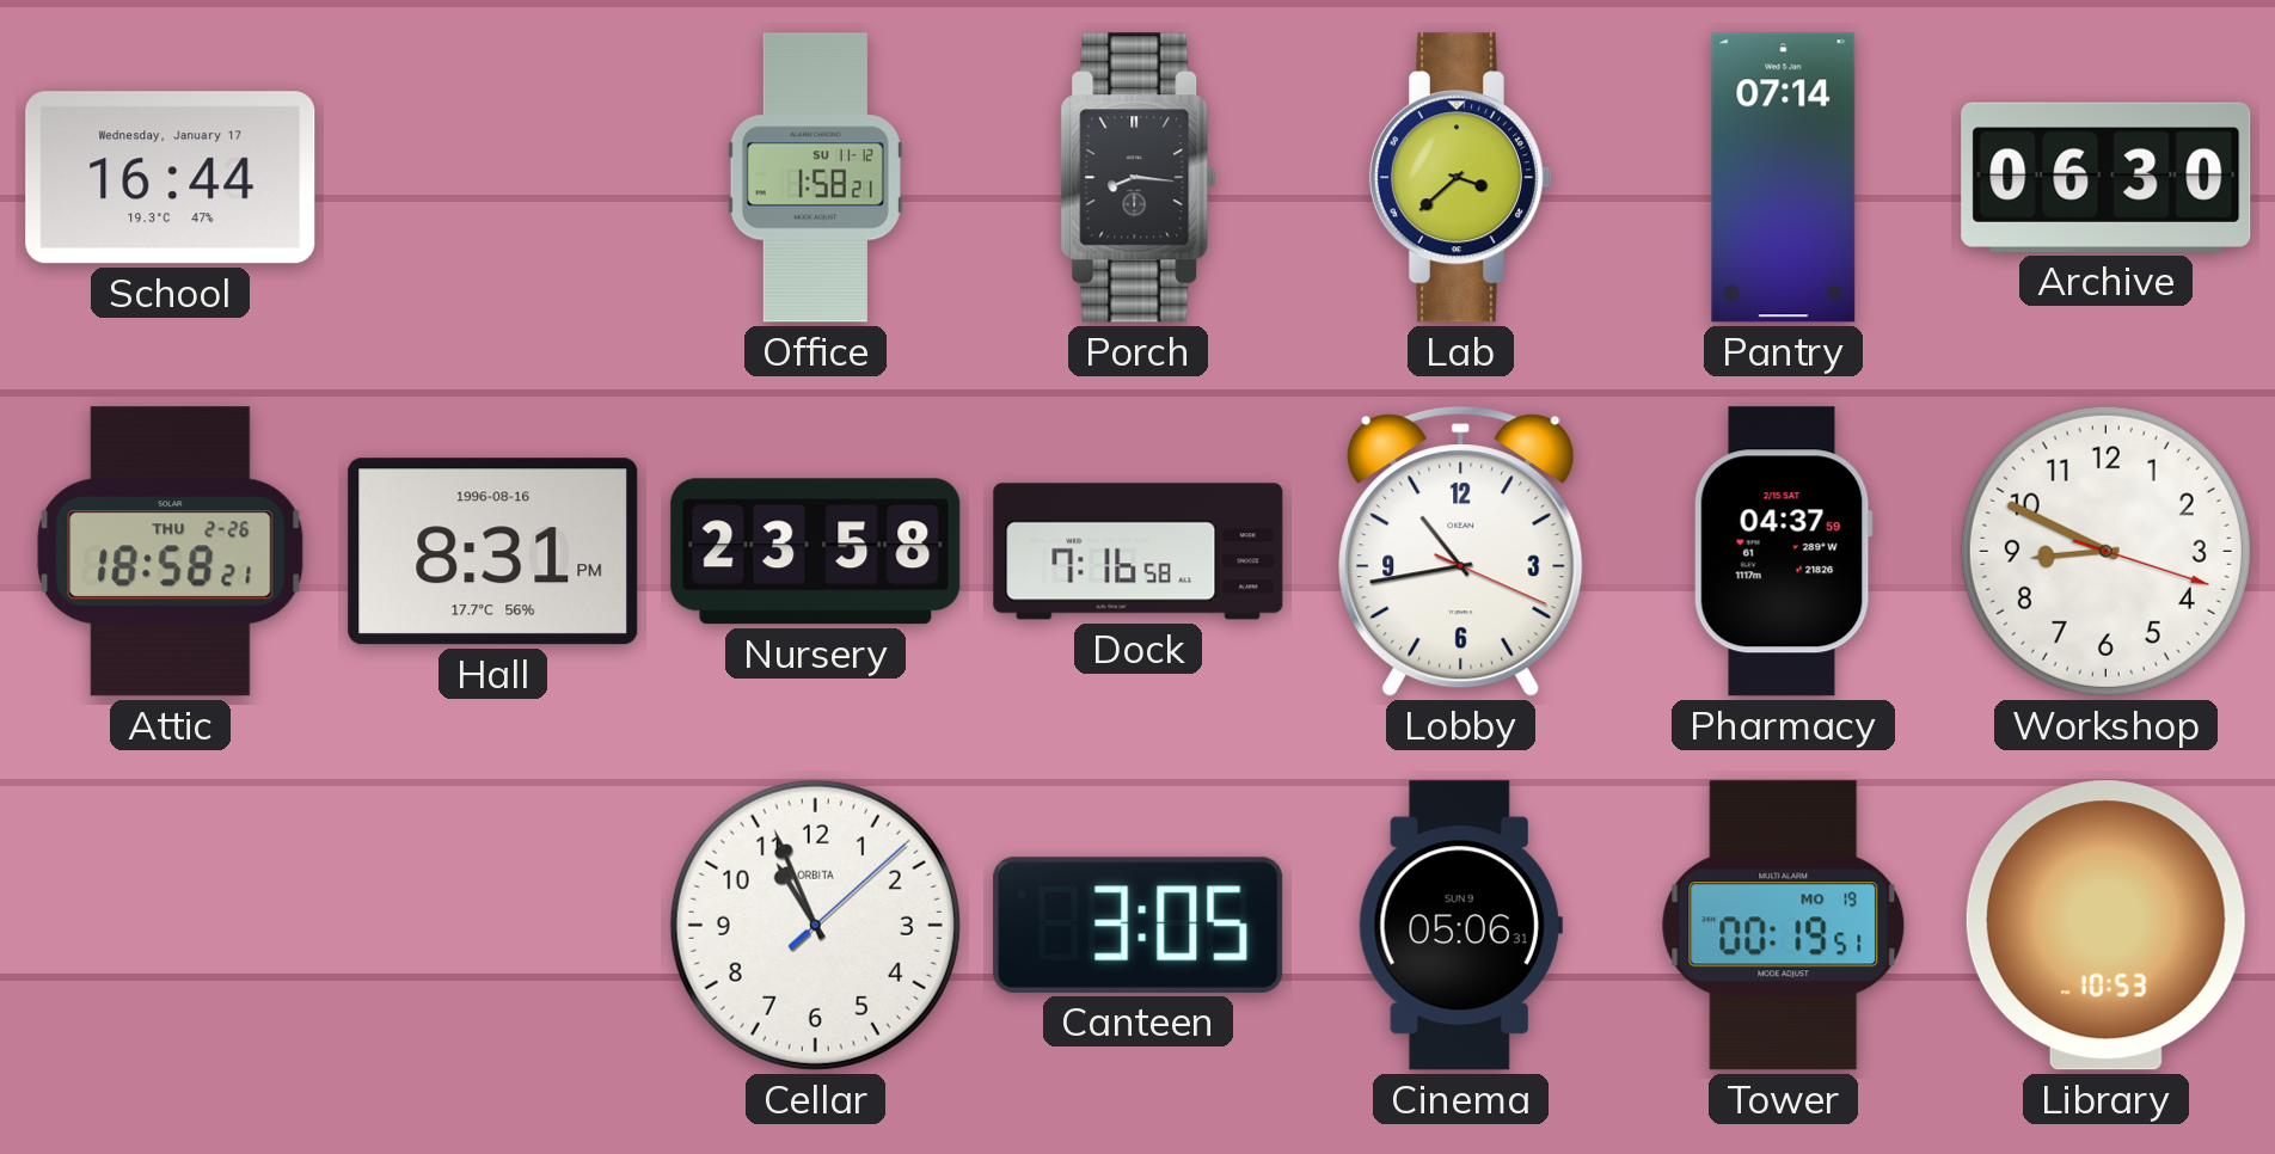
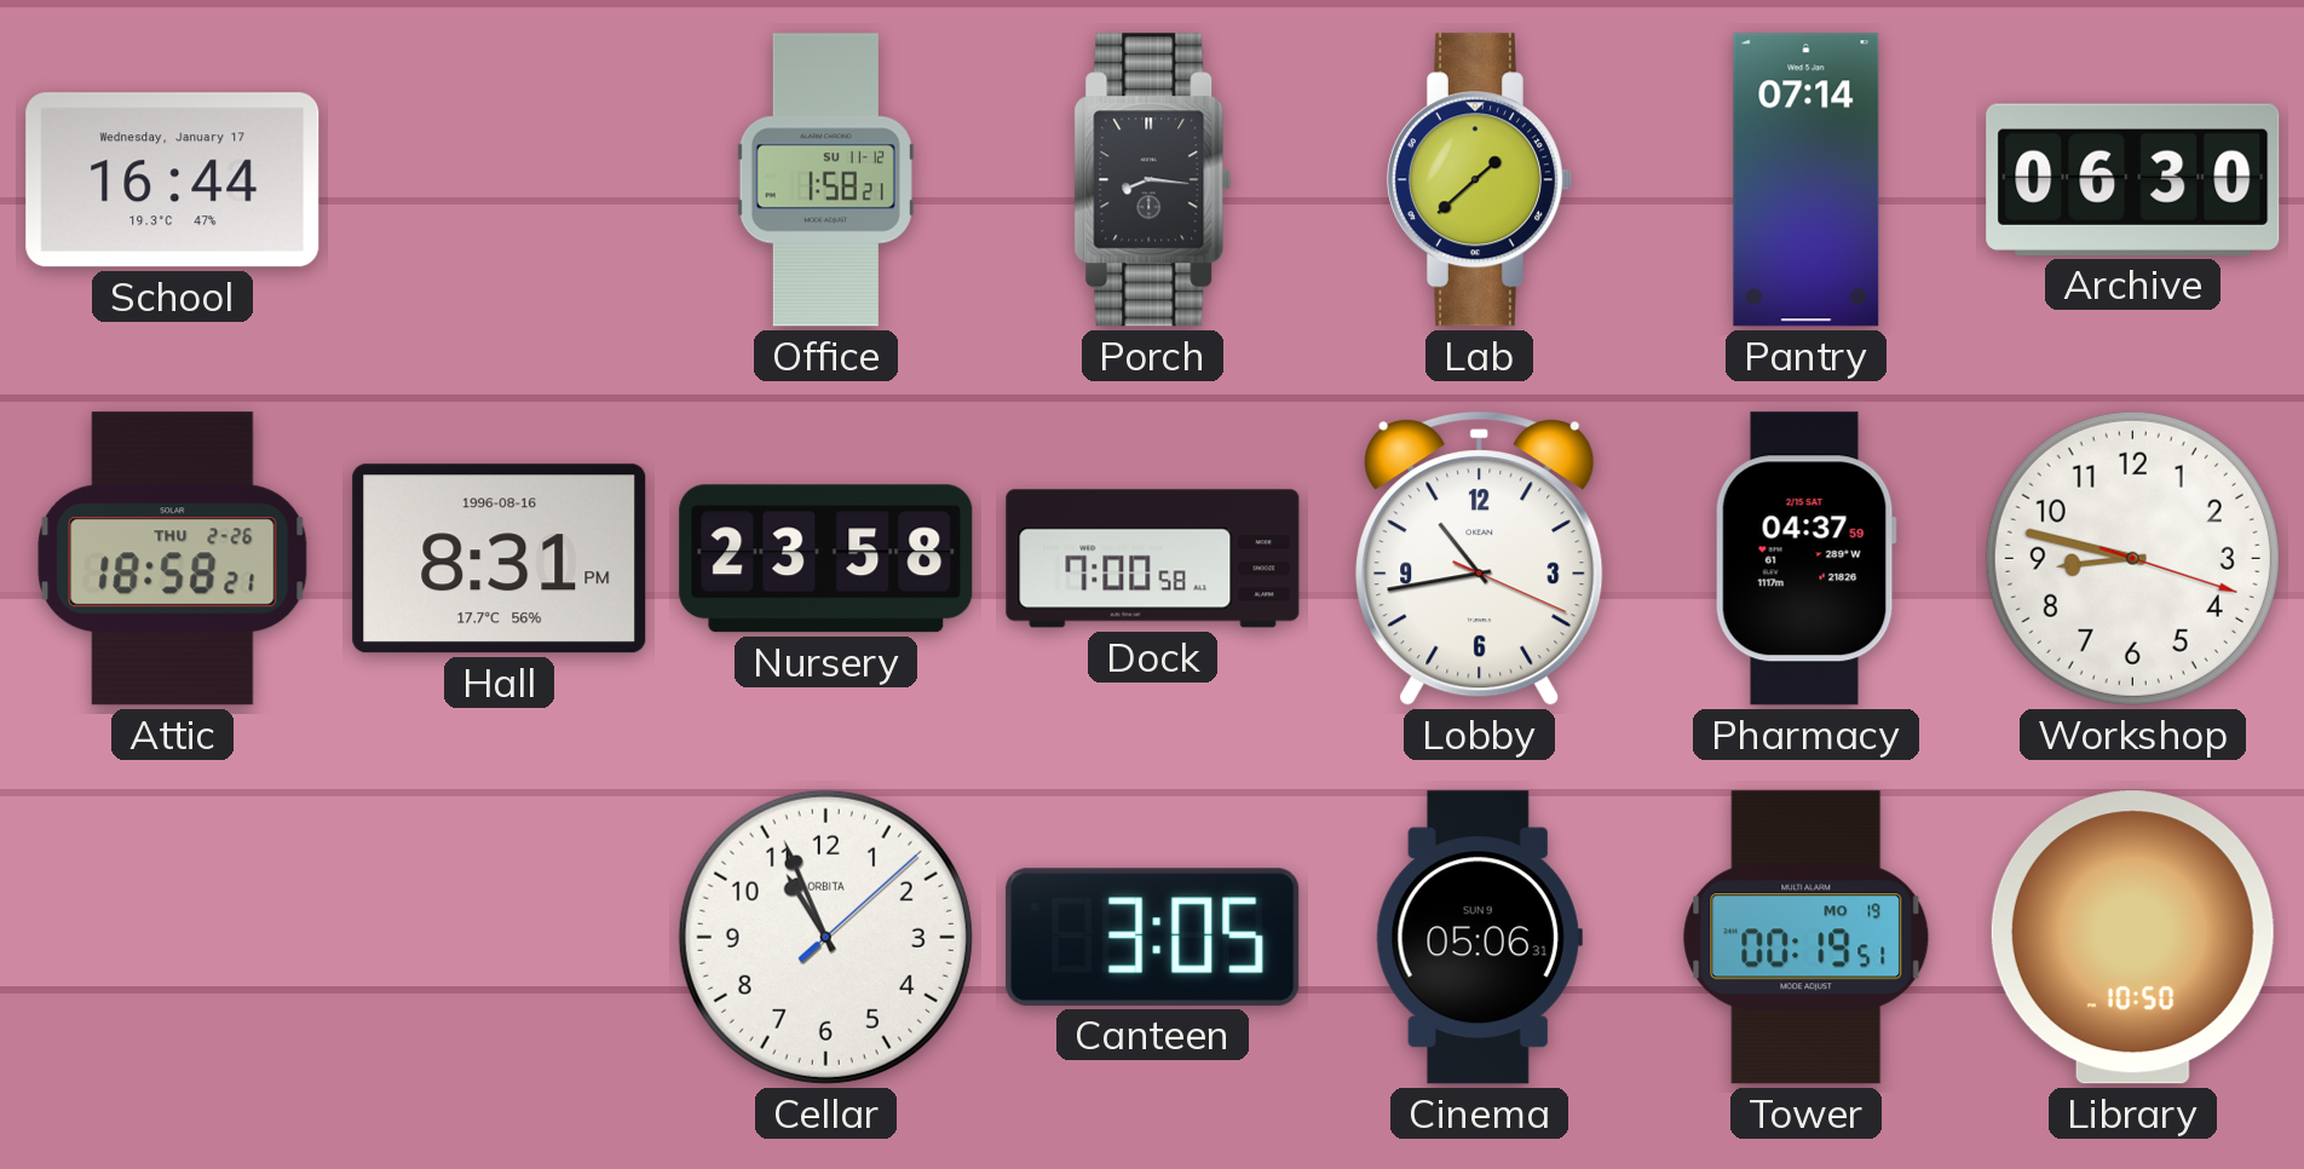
Lab: 3:38 -> 1:38
Dock: 7:16 -> 7:00
Workshop: 8:49 -> 8:47
Library: 10:53 -> 10:50
